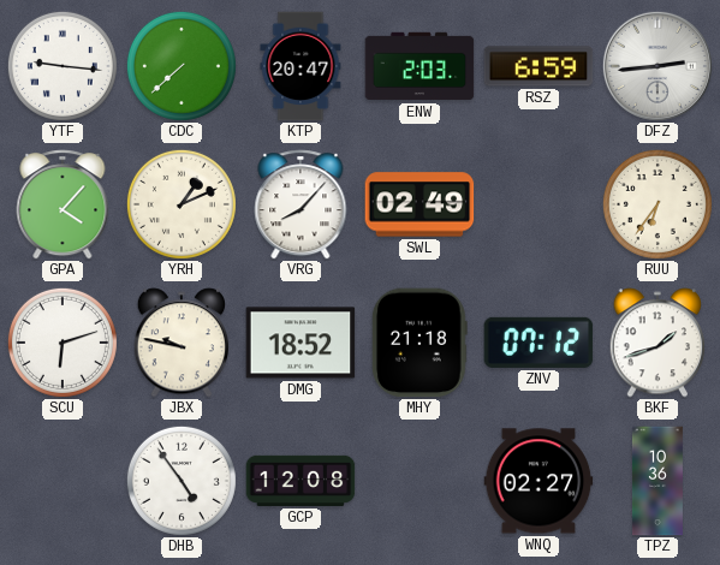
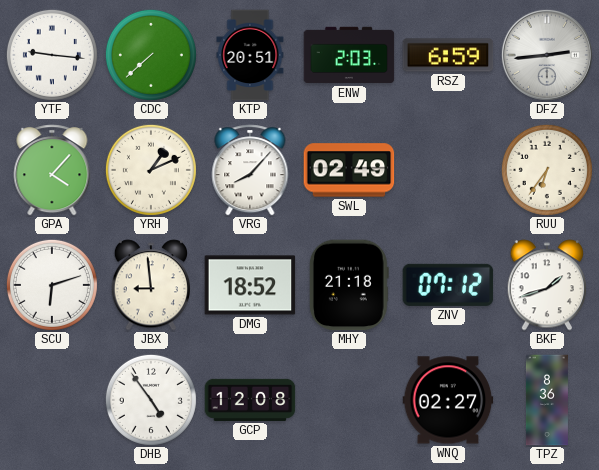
KTP: 20:47 -> 20:51
JBX: 9:47 -> 8:59
TPZ: 10:36 -> 8:36
